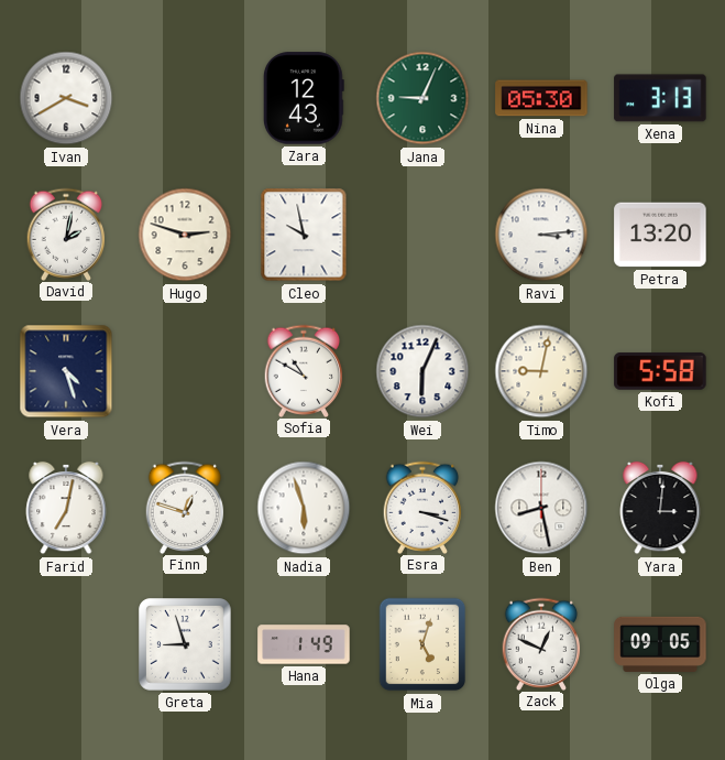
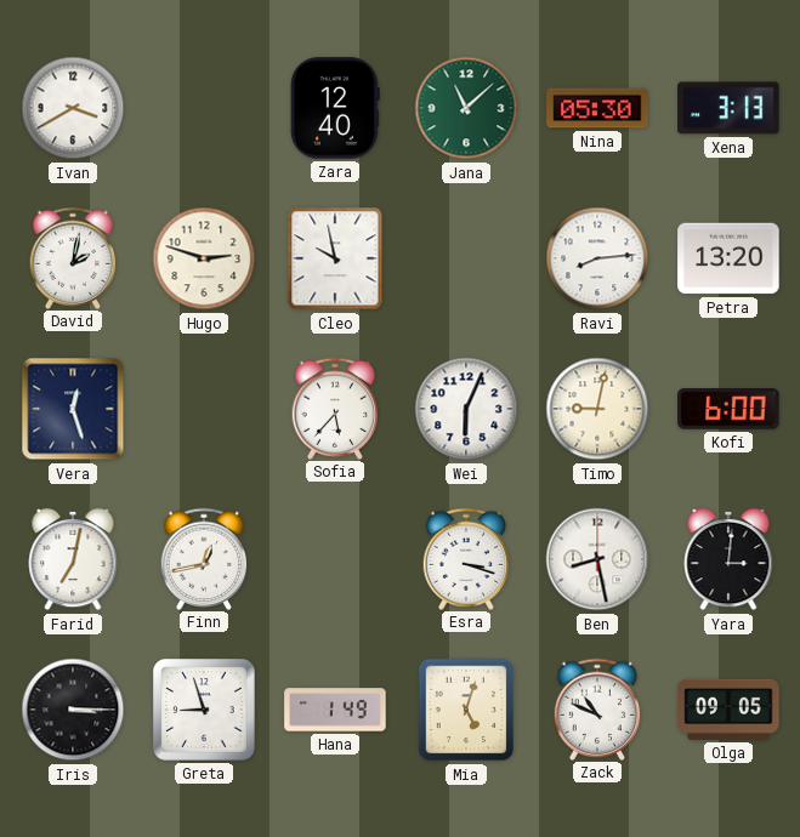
Zara: 12:43 -> 12:40
Jana: 9:04 -> 11:08
Ravi: 3:14 -> 8:14
Vera: 4:27 -> 12:27
Sofia: 10:50 -> 5:37
Kofi: 5:58 -> 6:00
Finn: 12:48 -> 12:43
Nadia: 5:57 -> none
Iris: none -> 3:15
Zack: 12:49 -> 10:49
